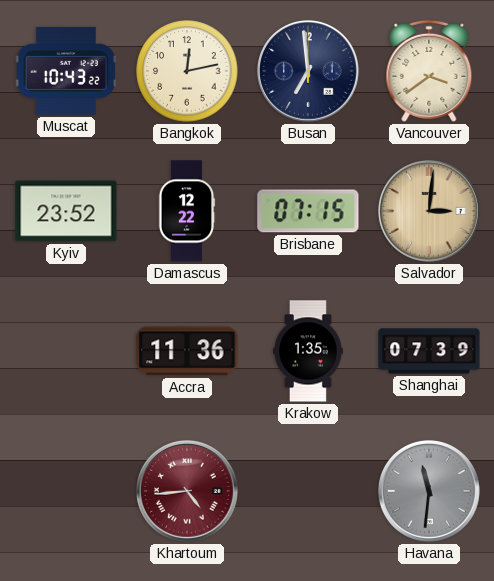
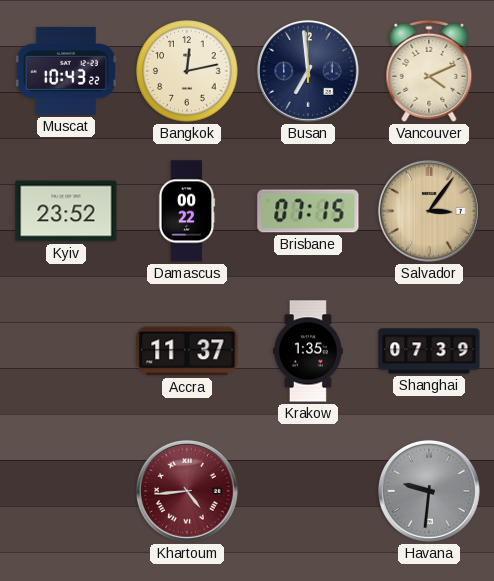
Vancouver: 3:39 -> 4:11
Damascus: 12:22 -> 00:22
Salvador: 3:01 -> 3:06
Accra: 11:36 -> 11:37
Havana: 11:31 -> 9:31
